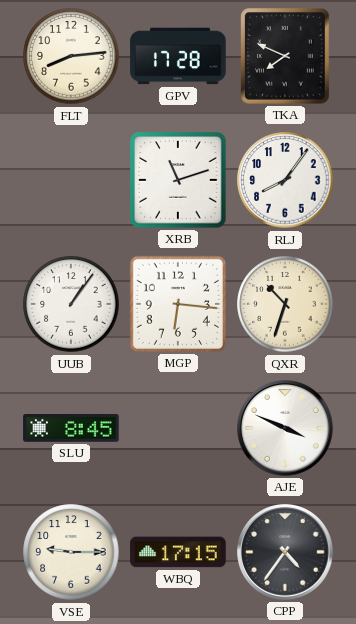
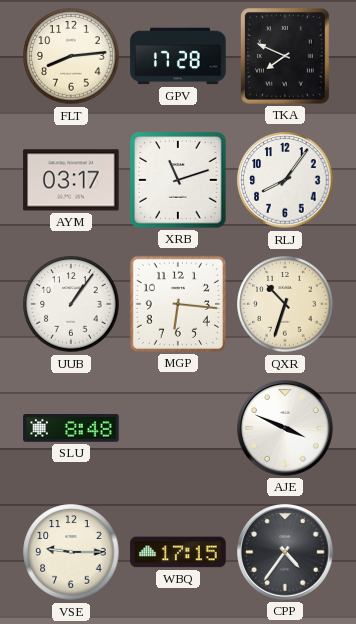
AYM: none -> 03:17
SLU: 8:45 -> 8:48
